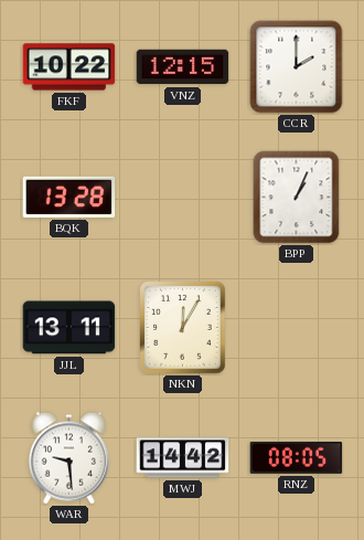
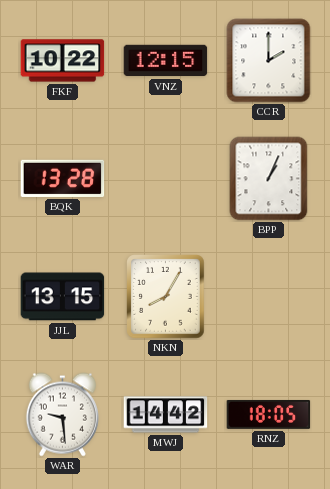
JJL: 13:11 -> 13:15
NKN: 12:05 -> 8:05
RNZ: 08:05 -> 18:05
